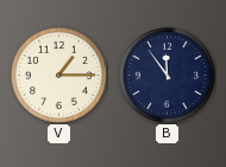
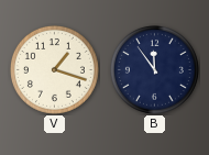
V: 1:15 -> 1:18
